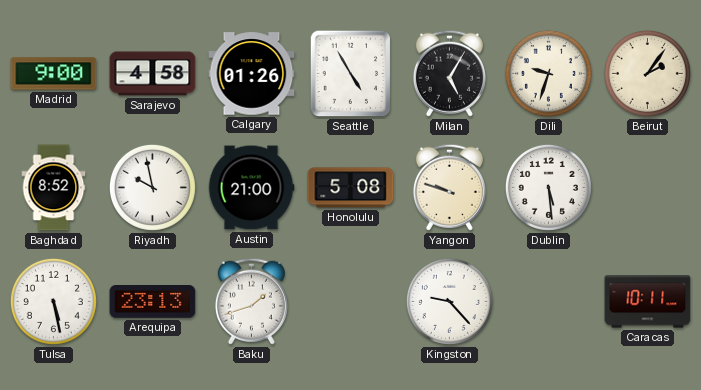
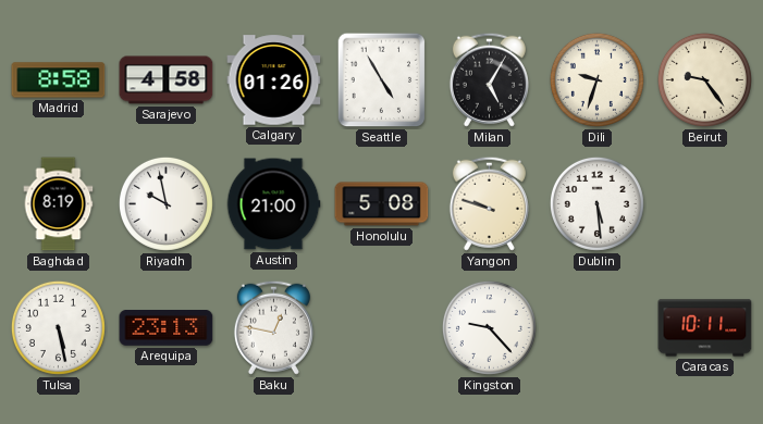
Madrid: 9:00 -> 8:58
Beirut: 2:06 -> 9:24
Baghdad: 8:52 -> 8:19
Baku: 1:42 -> 12:47
